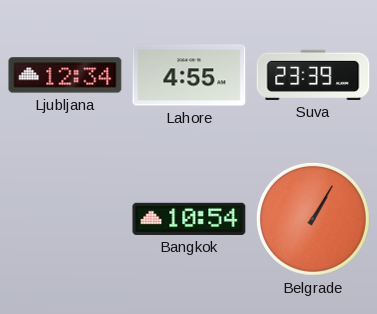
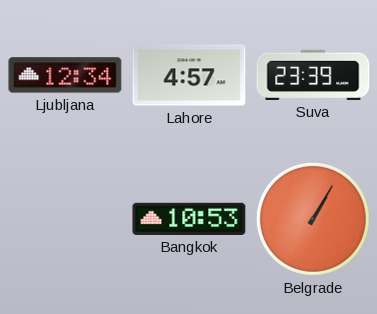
Lahore: 4:55 -> 4:57
Bangkok: 10:54 -> 10:53
